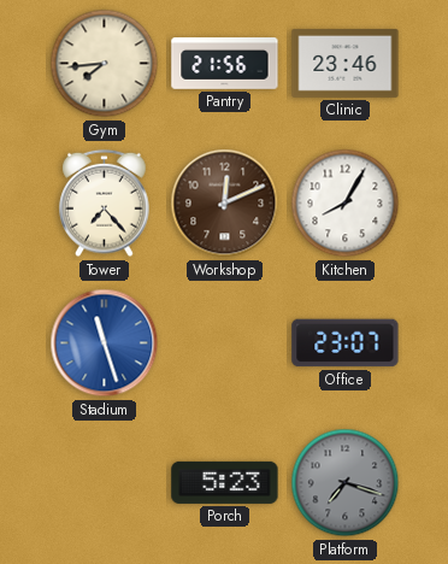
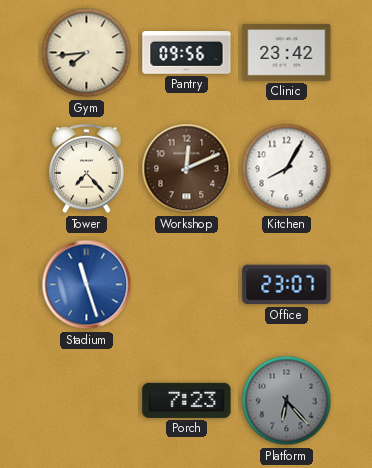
Pantry: 21:56 -> 09:56
Clinic: 23:46 -> 23:42
Porch: 5:23 -> 7:23
Platform: 7:18 -> 6:23
